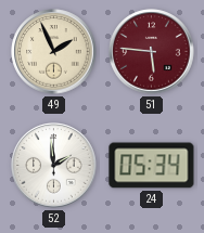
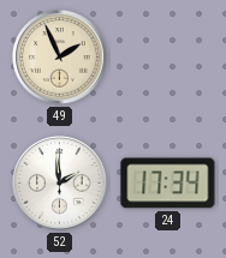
51: 5:46 -> none
24: 05:34 -> 17:34
